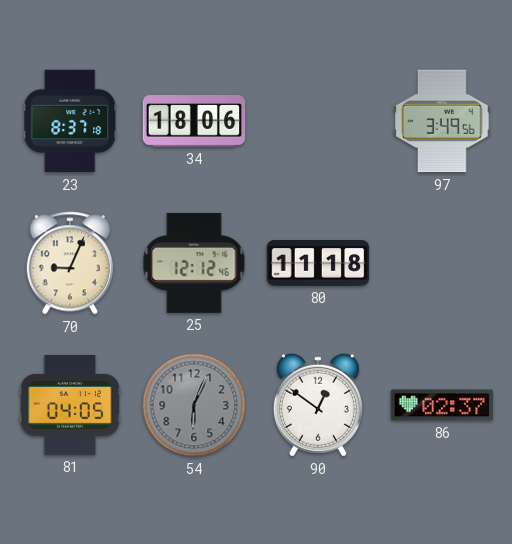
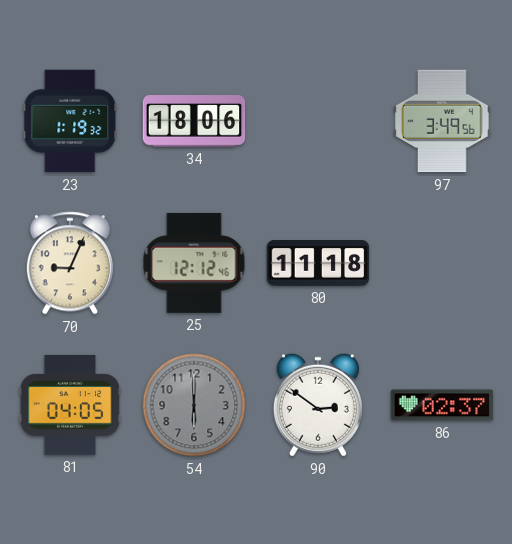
23: 8:37 -> 1:19
54: 6:04 -> 6:00
90: 12:51 -> 2:51
